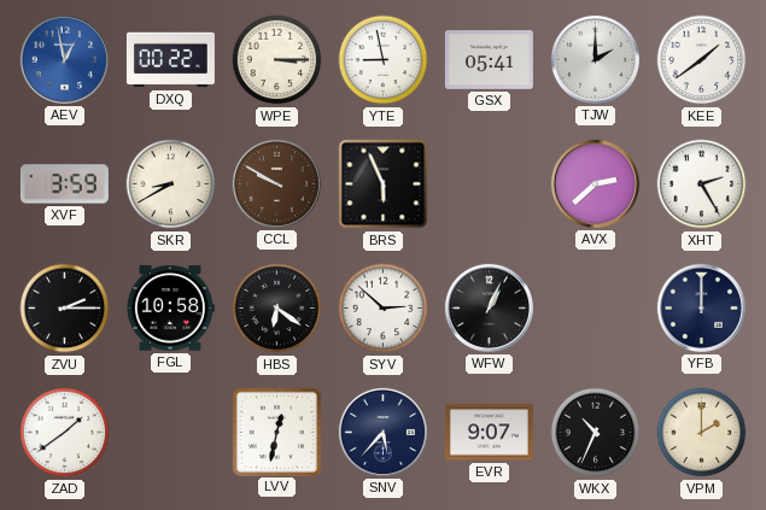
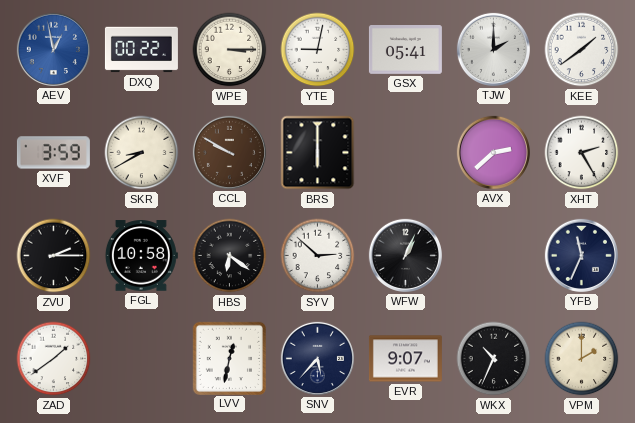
YTE: 8:58 -> 9:02
BRS: 5:56 -> 6:00
YFB: 12:00 -> 11:34
